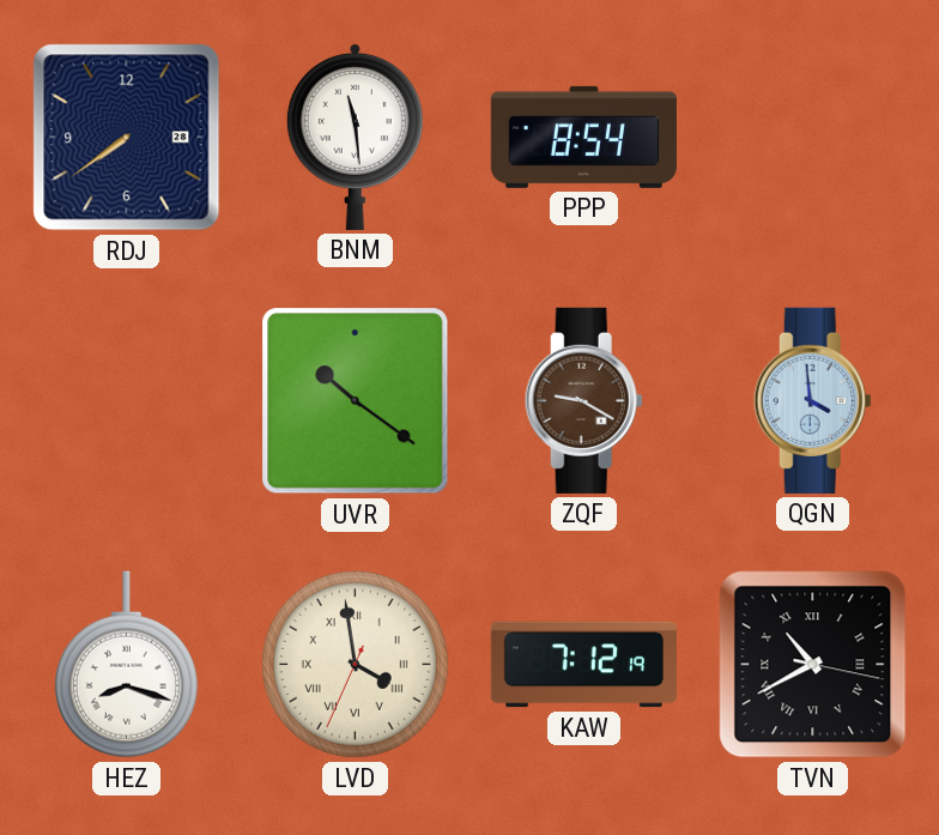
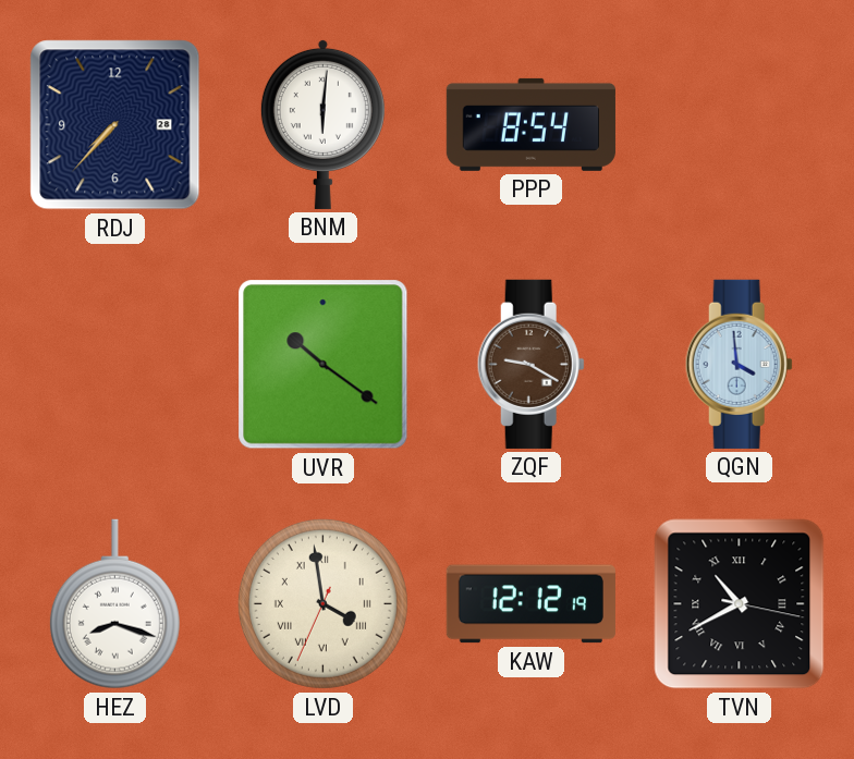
RDJ: 7:39 -> 7:37
BNM: 11:29 -> 6:01
KAW: 7:12 -> 12:12
